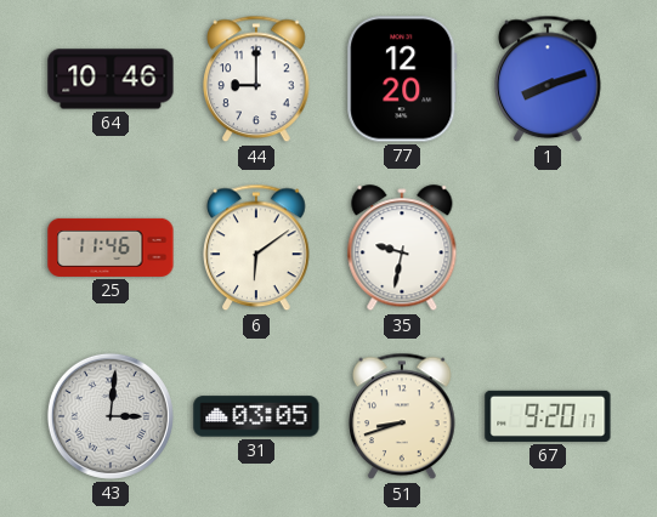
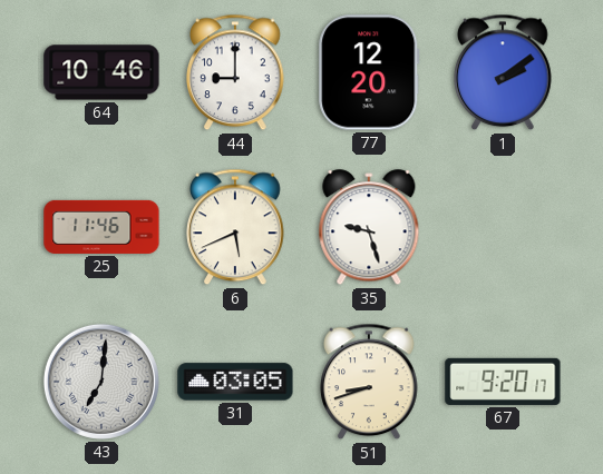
1: 8:12 -> 2:09
6: 6:09 -> 5:41
35: 9:32 -> 9:27
43: 3:01 -> 7:01
